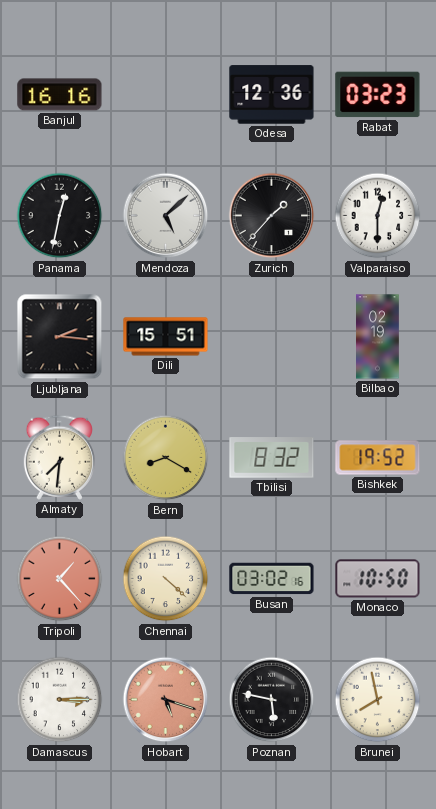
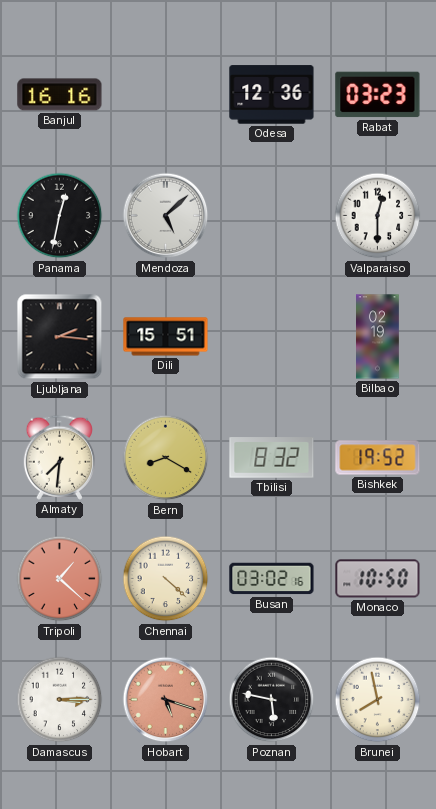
Zurich: 1:37 -> none
Tripoli: 1:23 -> 1:22
